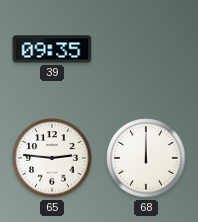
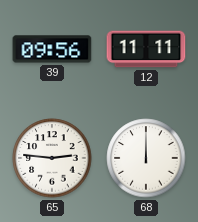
39: 09:35 -> 09:56
12: none -> 11:11
